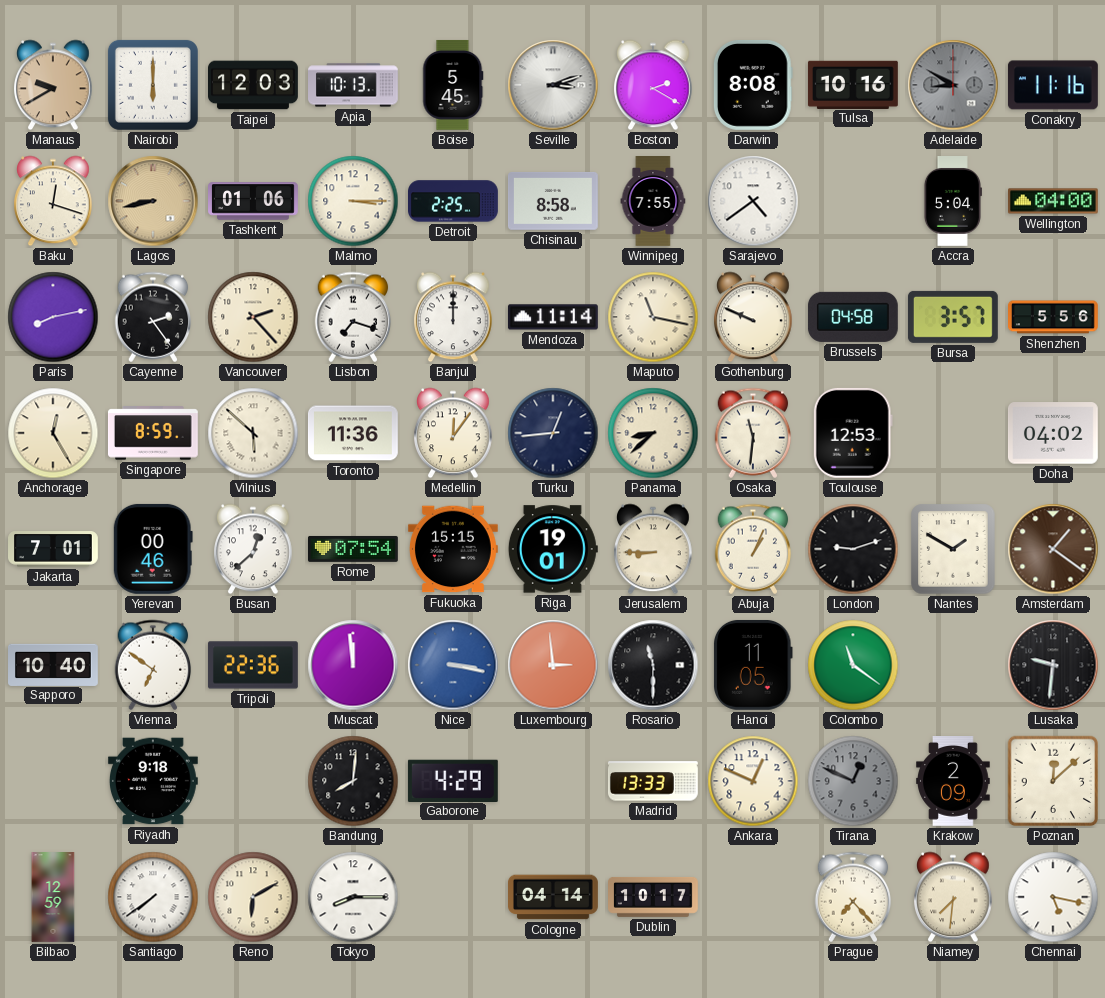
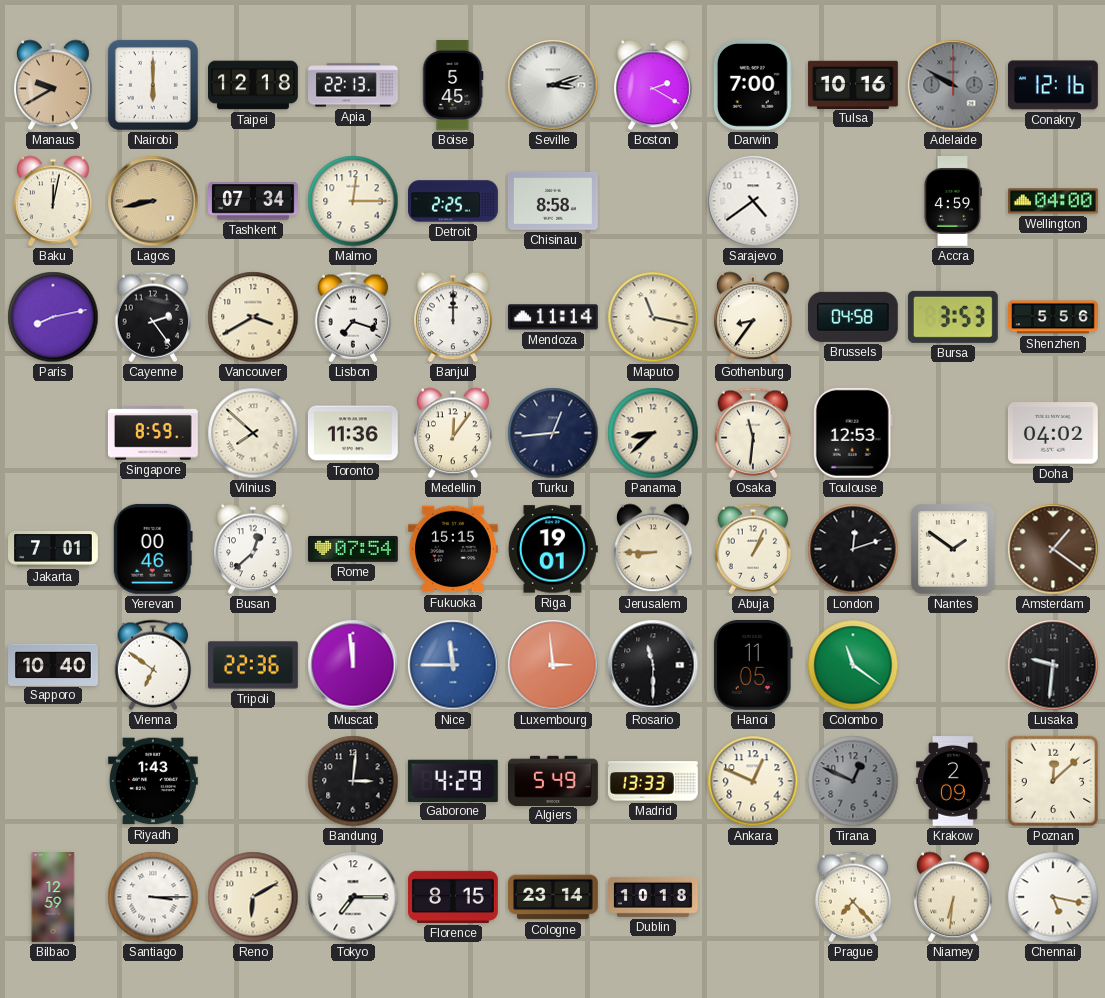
Taipei: 12:03 -> 12:18
Apia: 10:13 -> 22:13
Darwin: 8:08 -> 7:00
Adelaide: 8:50 -> 9:50
Conakry: 11:16 -> 12:16
Baku: 12:18 -> 12:02
Tashkent: 01:06 -> 07:34
Malmo: 3:15 -> 12:15
Winnipeg: 7:55 -> none
Accra: 5:04 -> 4:59
Vancouver: 2:23 -> 3:40
Gothenburg: 9:49 -> 8:36
Bursa: 3:57 -> 3:53
Anchorage: 12:25 -> none
Vilnius: 5:52 -> 7:52
London: 9:12 -> 12:12
Nantes: 1:50 -> 1:51
Nice: 3:17 -> 11:45
Riyadh: 9:18 -> 1:43
Bandung: 8:01 -> 3:01
Algiers: none -> 5:49
Santiago: 7:39 -> 3:15
Tokyo: 8:15 -> 7:15
Florence: none -> 8:15
Cologne: 04:14 -> 23:14
Dublin: 10:17 -> 10:18
Niamey: 7:31 -> 6:31
